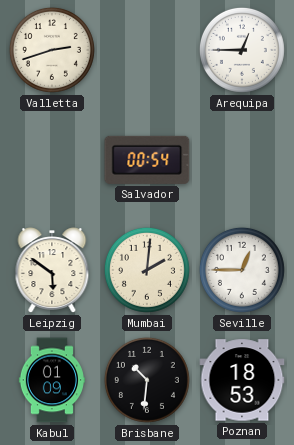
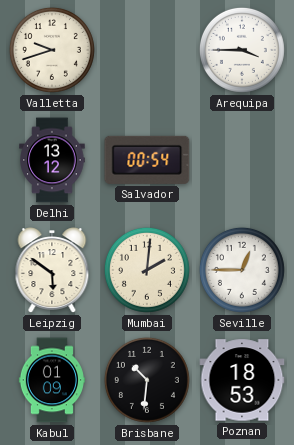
Valletta: 2:42 -> 9:42
Arequipa: 12:45 -> 3:45
Delhi: none -> 13:12
